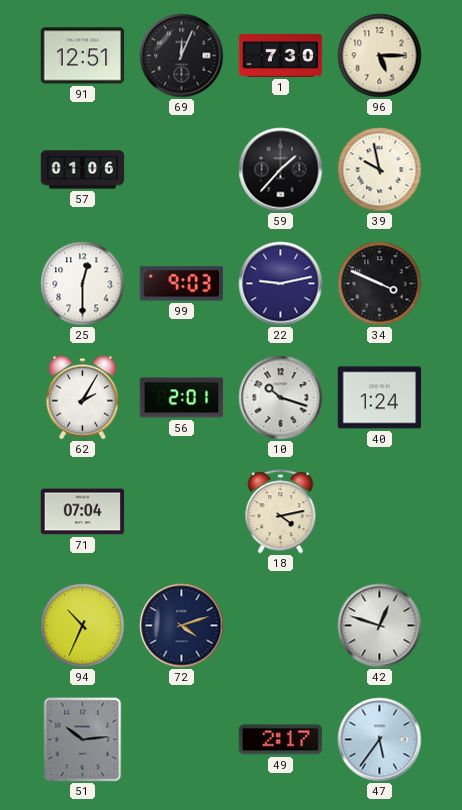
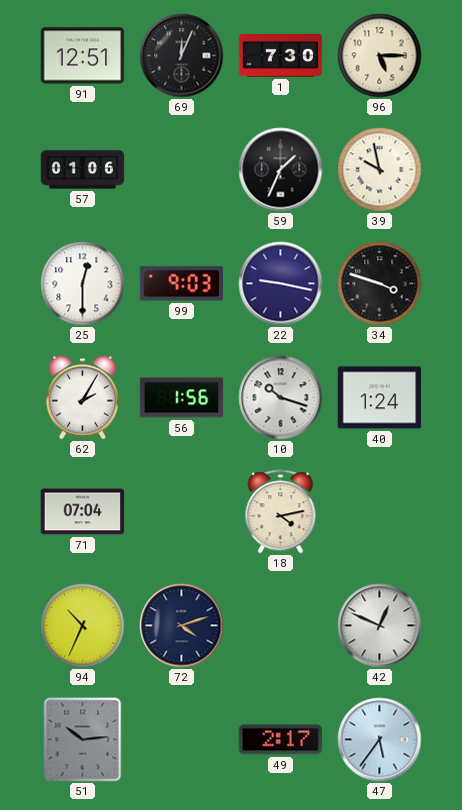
59: 1:37 -> 1:34
22: 9:13 -> 9:17
34: 3:49 -> 3:48
56: 2:01 -> 1:56
42: 12:48 -> 12:49
